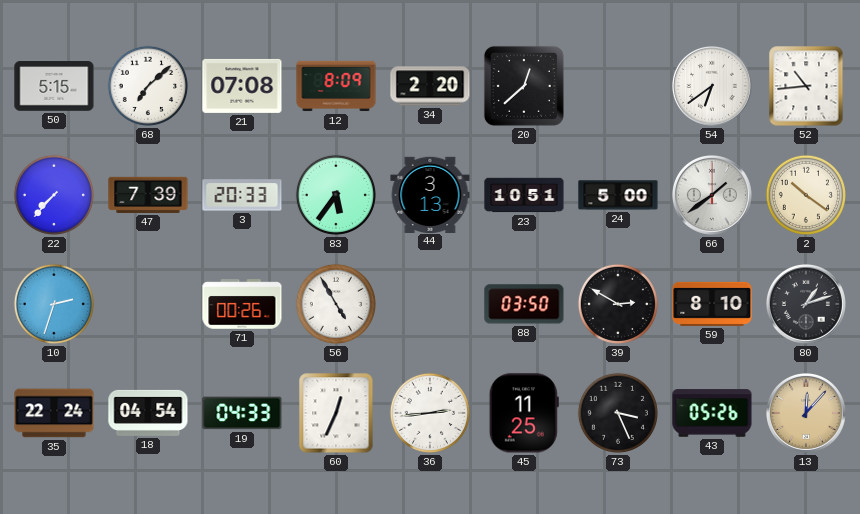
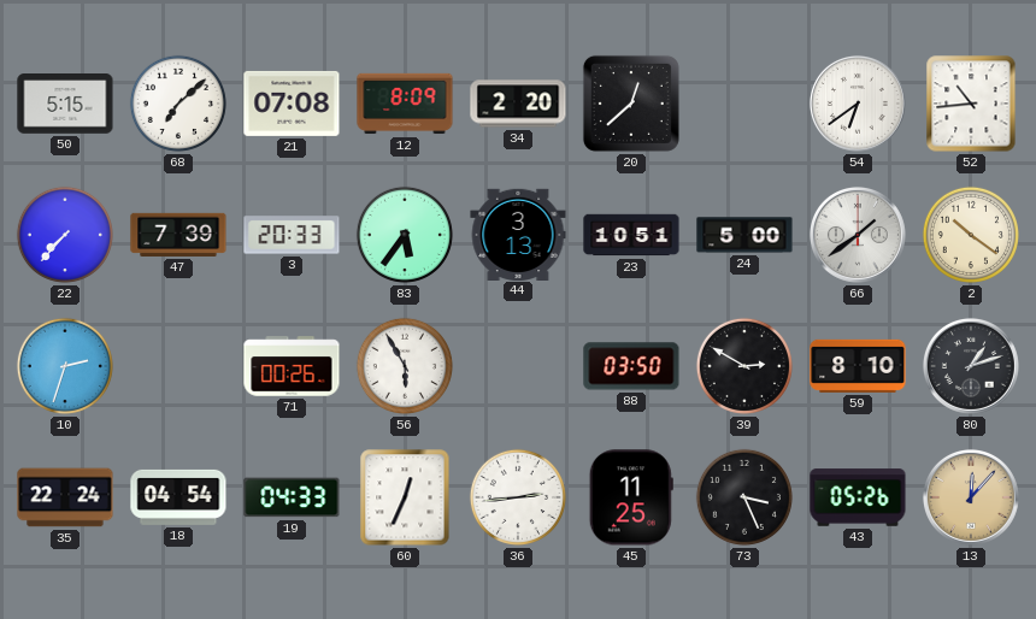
56: 4:55 -> 5:55
